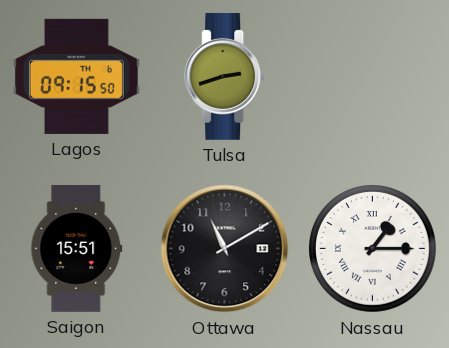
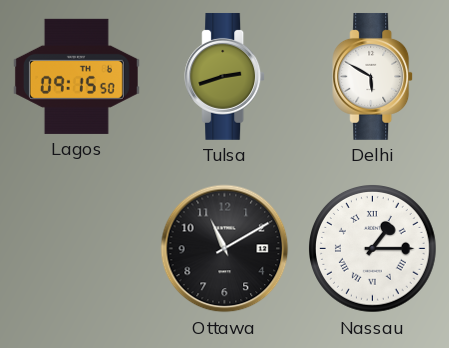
Delhi: none -> 5:50
Saigon: 15:51 -> none
